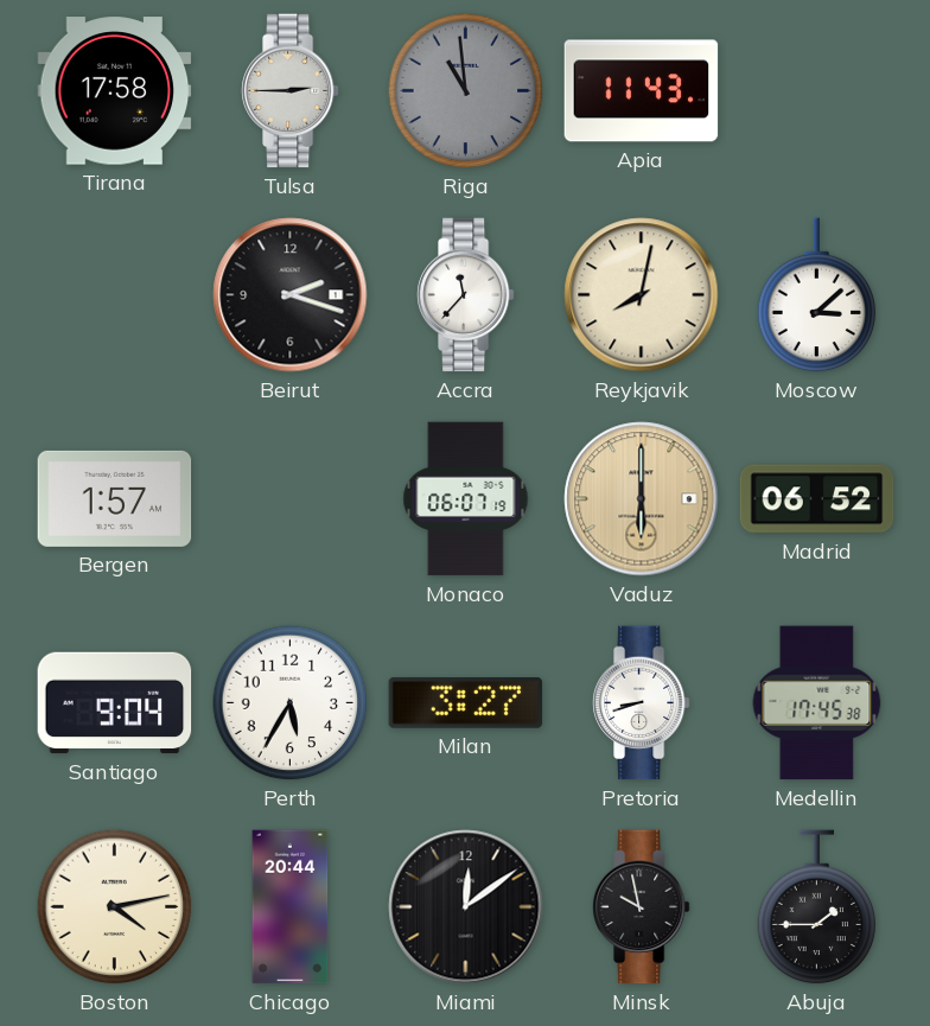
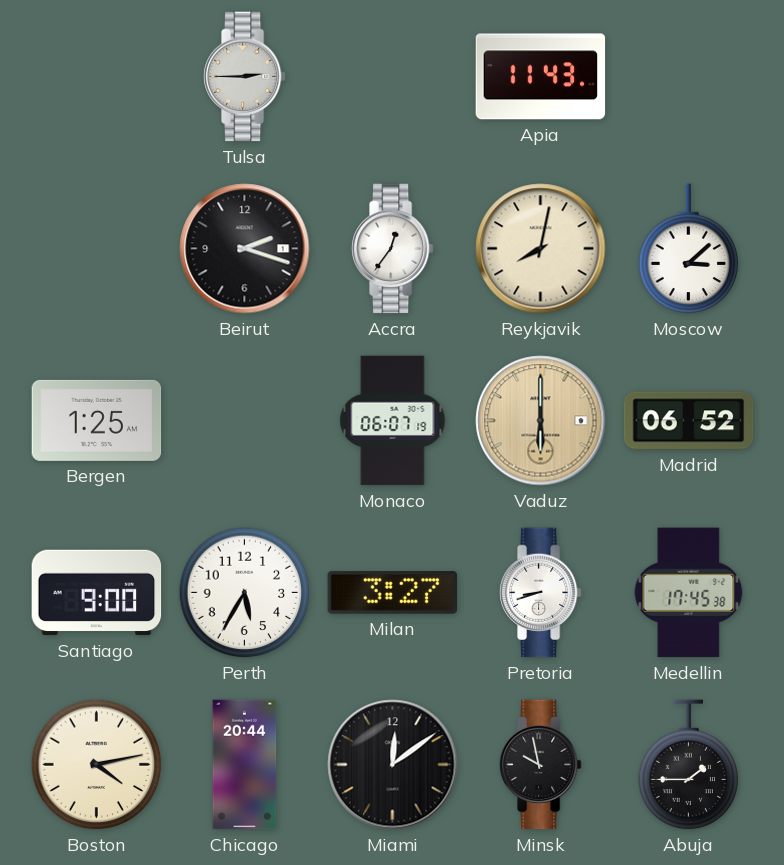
Tirana: 17:58 -> none
Riga: 10:59 -> none
Accra: 11:37 -> 12:36
Bergen: 1:57 -> 1:25
Santiago: 9:04 -> 9:00
